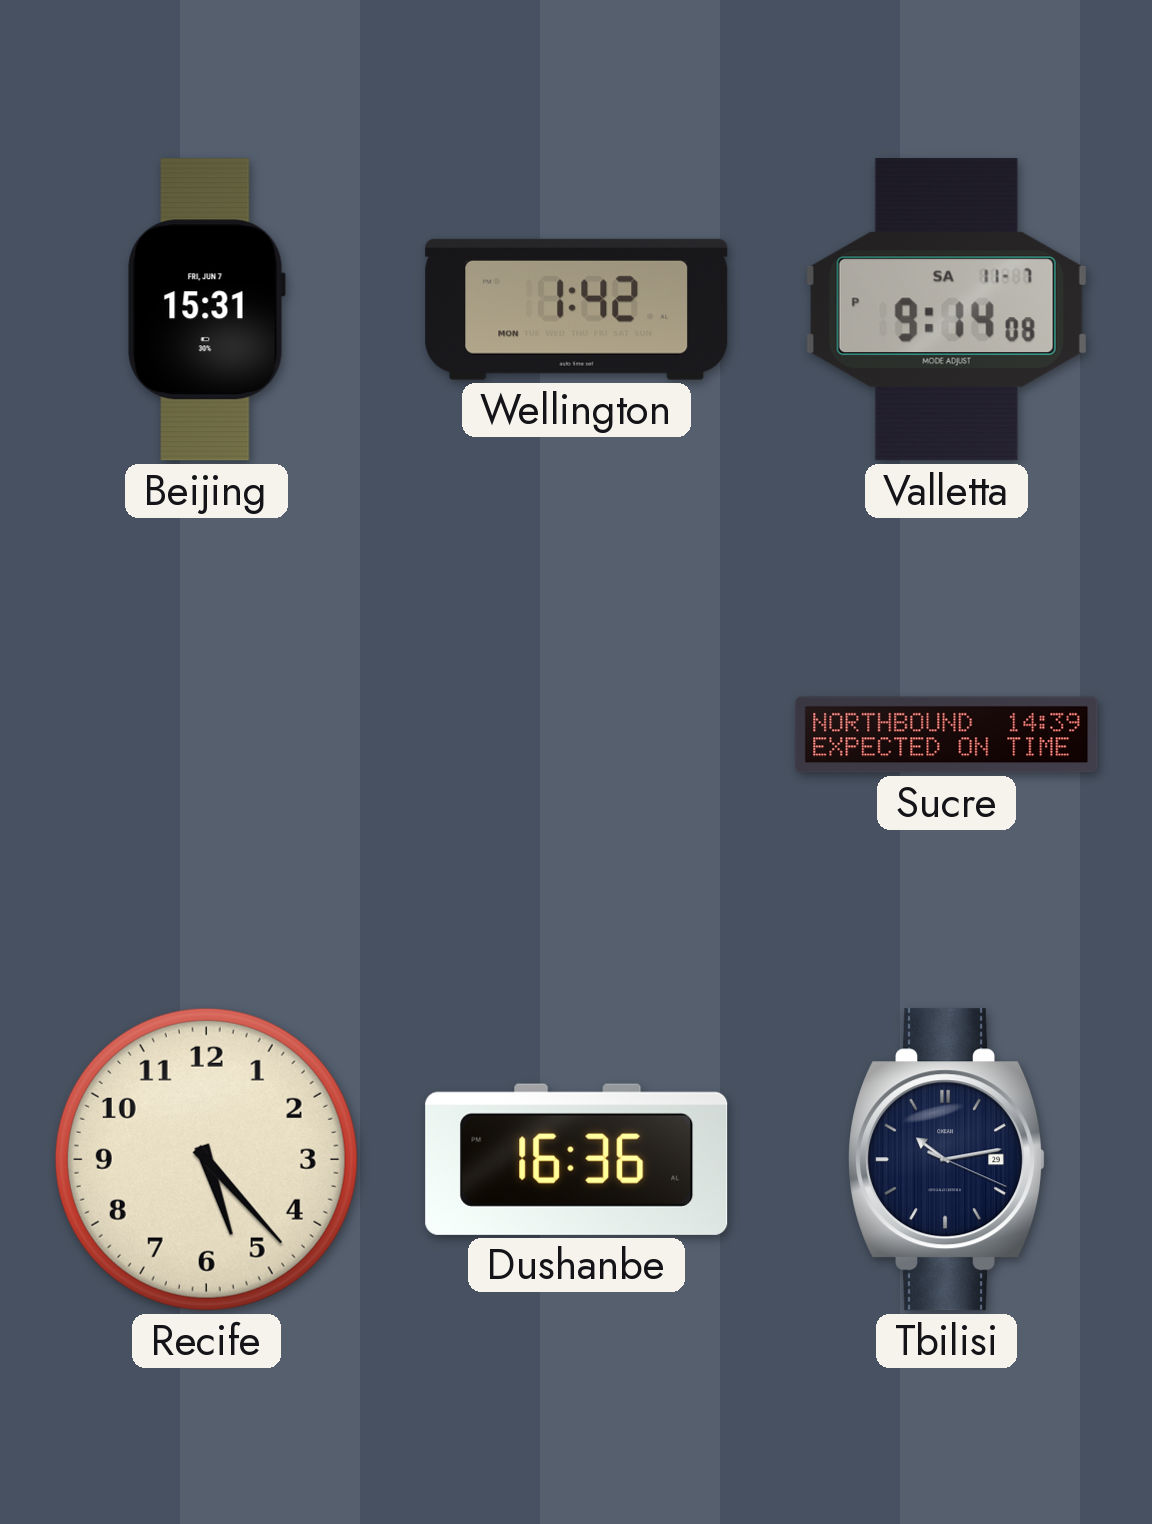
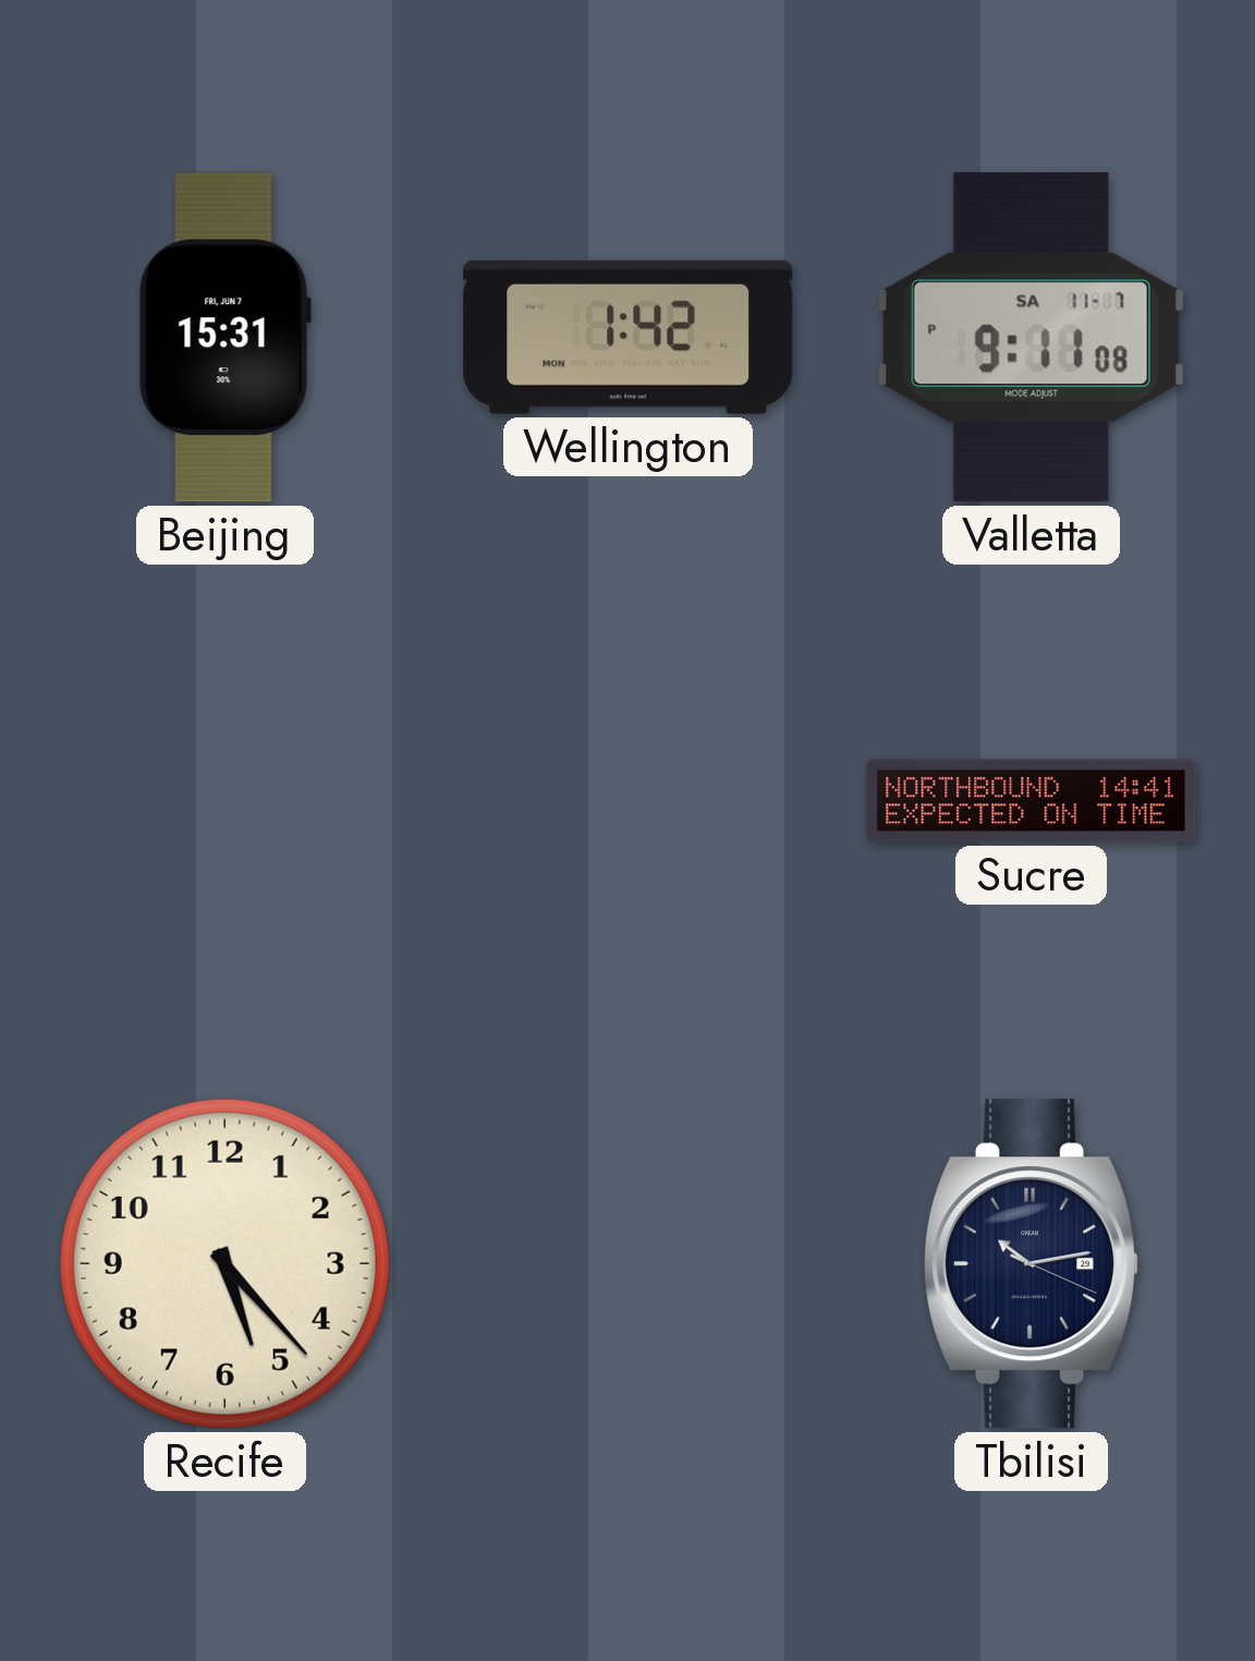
Valletta: 9:14 -> 9:11
Sucre: 14:39 -> 14:41
Dushanbe: 16:36 -> none
